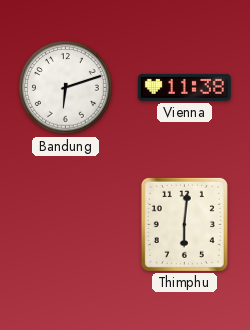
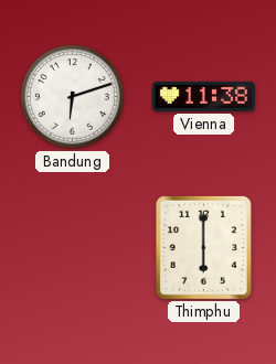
Thimphu: 6:01 -> 6:00
